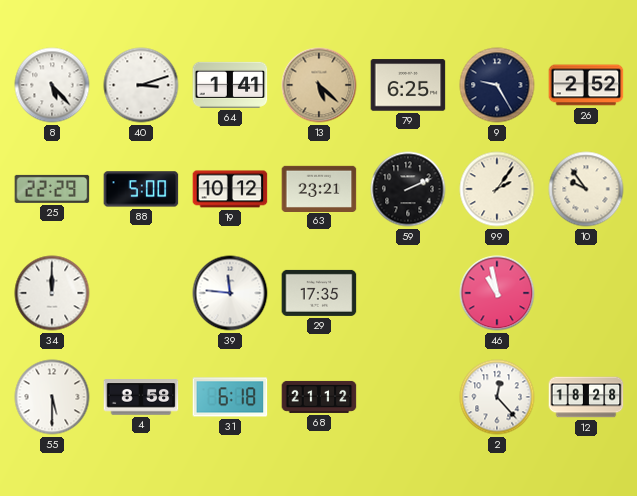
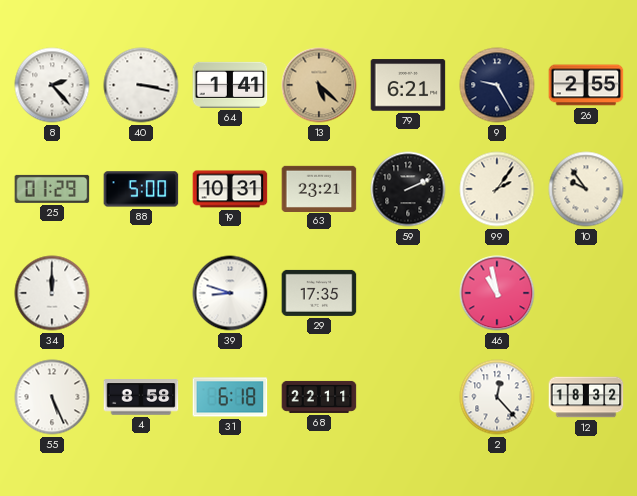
8: 5:23 -> 2:23
40: 3:12 -> 3:17
79: 6:25 -> 6:21
26: 2:52 -> 2:55
25: 22:29 -> 01:29
19: 10:12 -> 10:31
39: 11:46 -> 8:48
55: 5:30 -> 5:26
68: 21:12 -> 22:11
12: 18:28 -> 18:32
